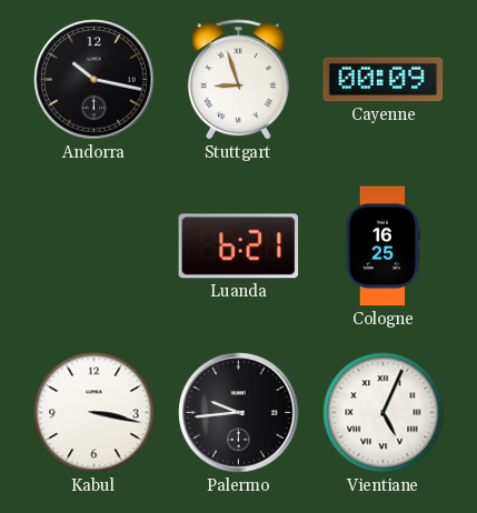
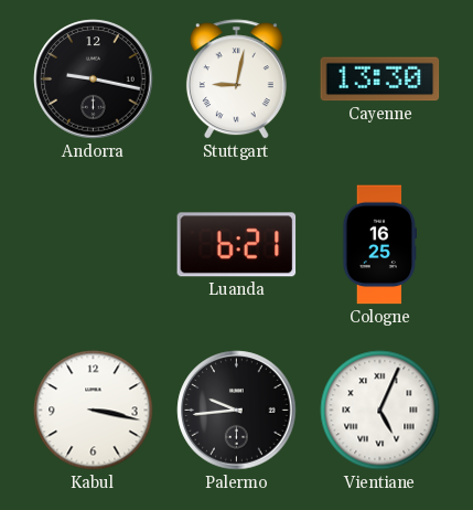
Andorra: 10:17 -> 9:17
Stuttgart: 8:57 -> 9:02
Cayenne: 00:09 -> 13:30
